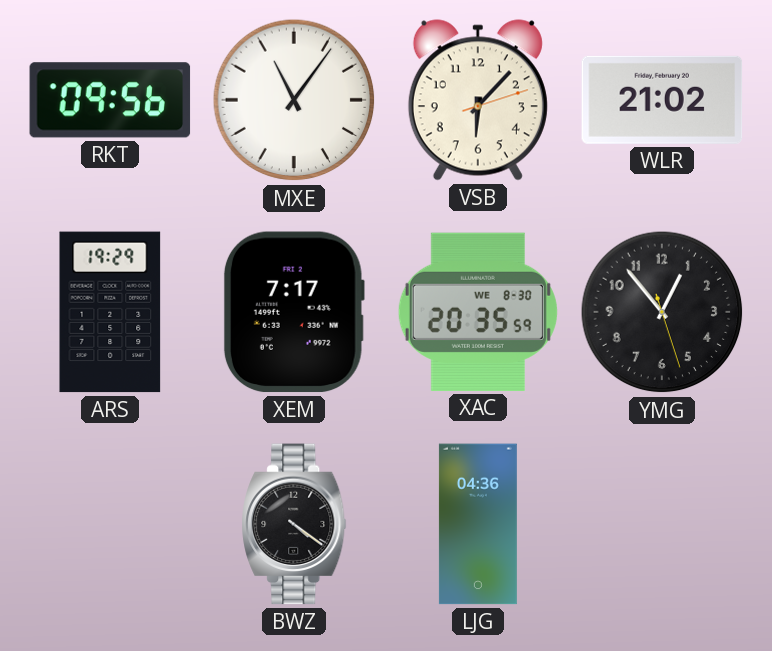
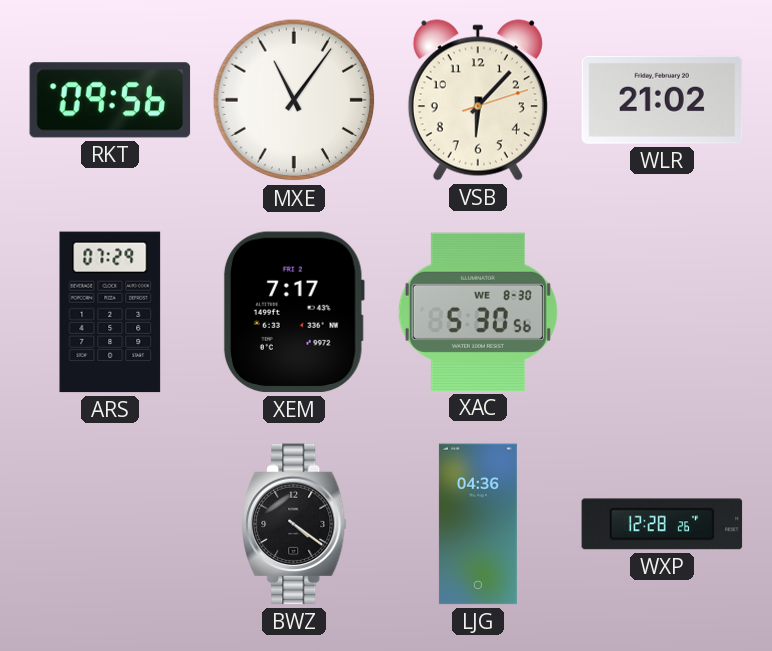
ARS: 19:29 -> 07:29
XAC: 20:35 -> 5:30
YMG: 12:53 -> none
WXP: none -> 12:28
